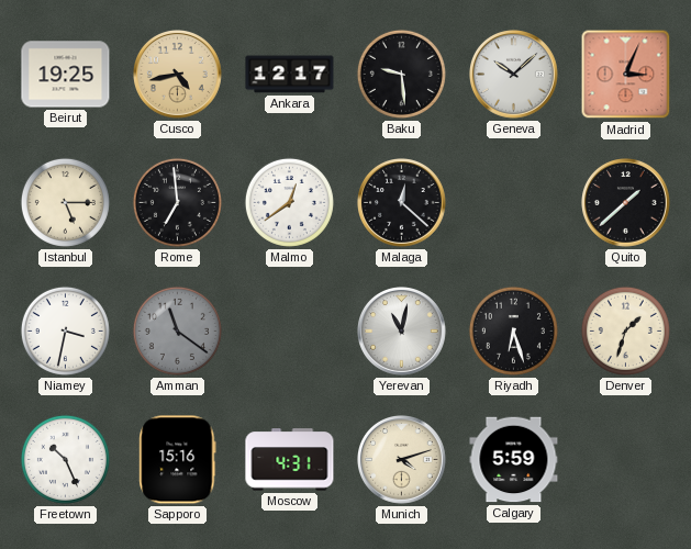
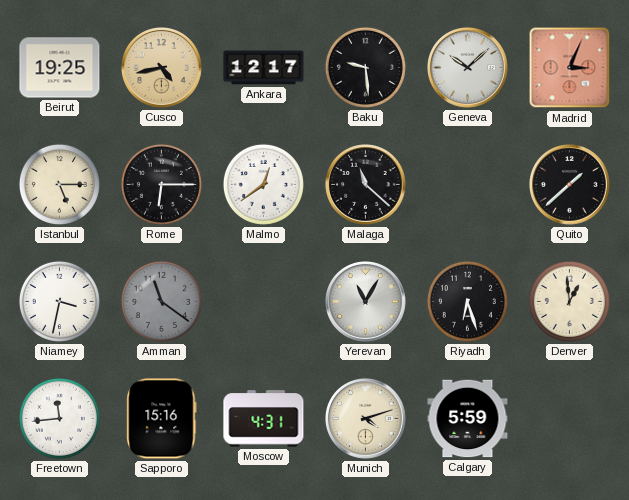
Rome: 6:59 -> 6:15
Malaga: 12:22 -> 11:22
Yerevan: 11:02 -> 11:05
Denver: 1:33 -> 12:59
Freetown: 10:26 -> 11:44
